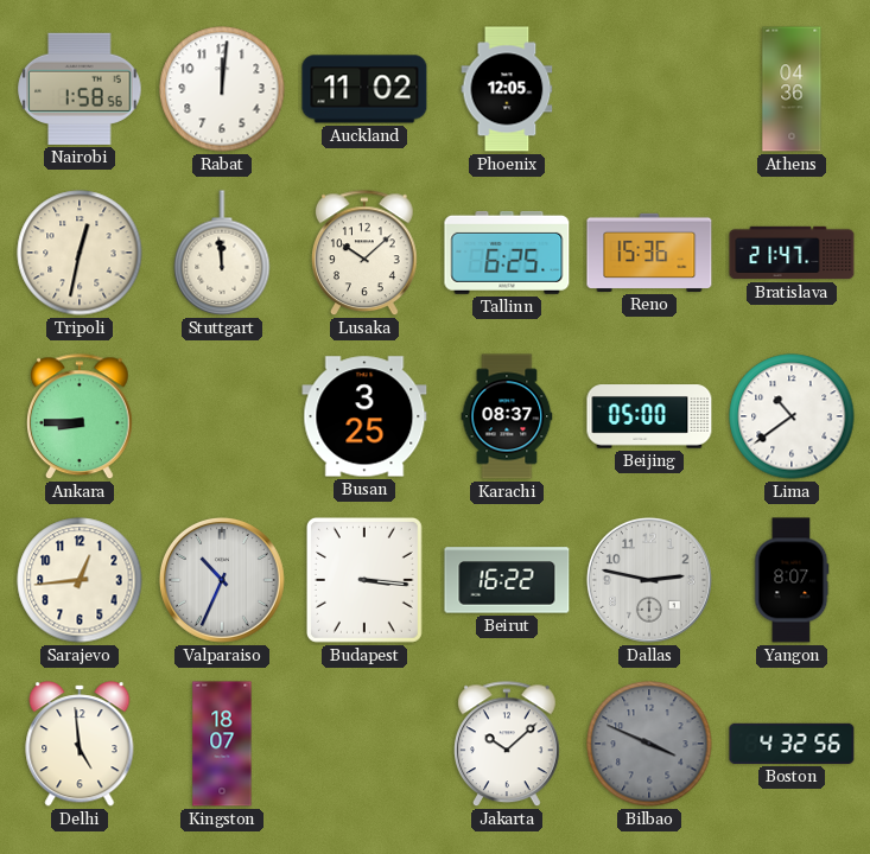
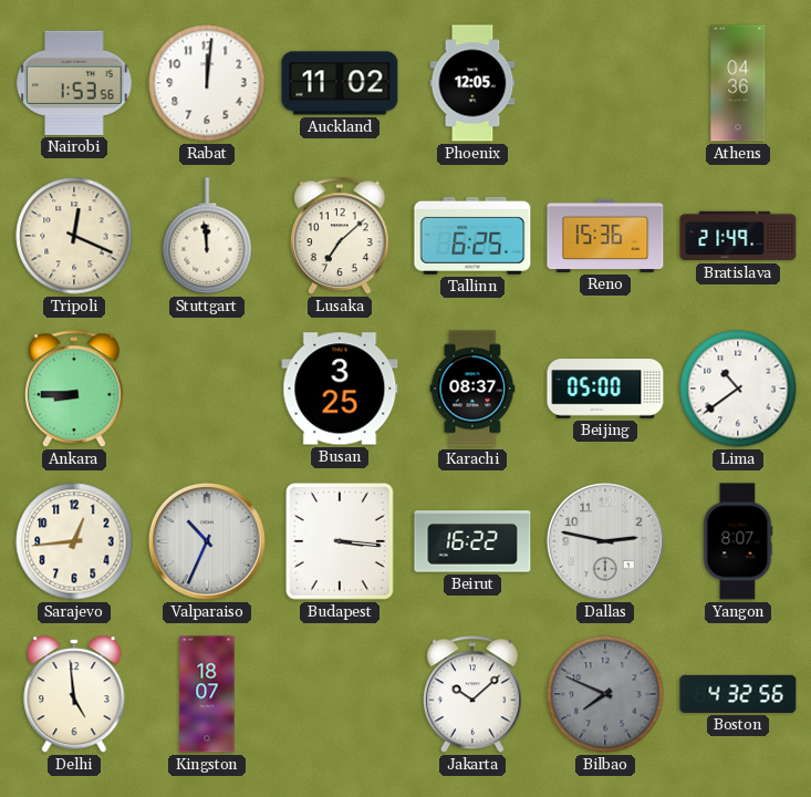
Nairobi: 1:58 -> 1:53
Tripoli: 12:32 -> 12:19
Lusaka: 10:08 -> 7:08
Bratislava: 21:47 -> 21:49
Bilbao: 3:49 -> 7:49
